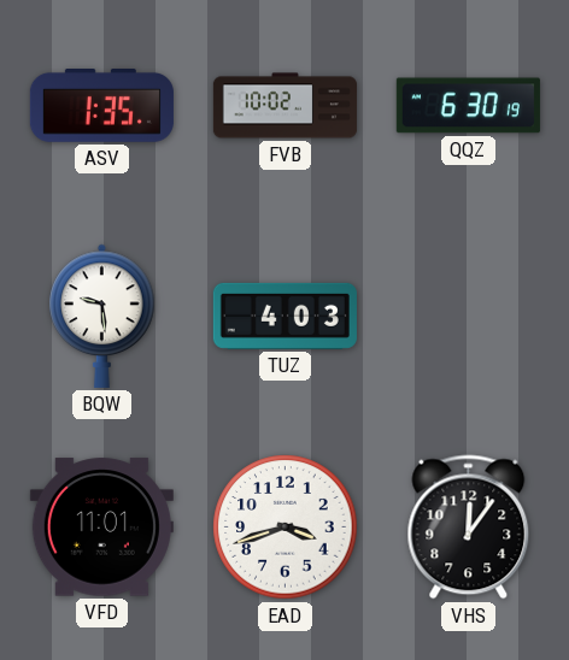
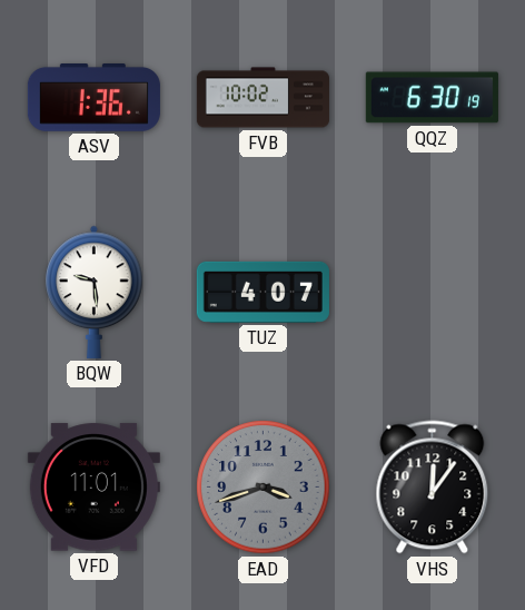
ASV: 1:35 -> 1:36
TUZ: 4:03 -> 4:07
EAD dial: white -> grey
